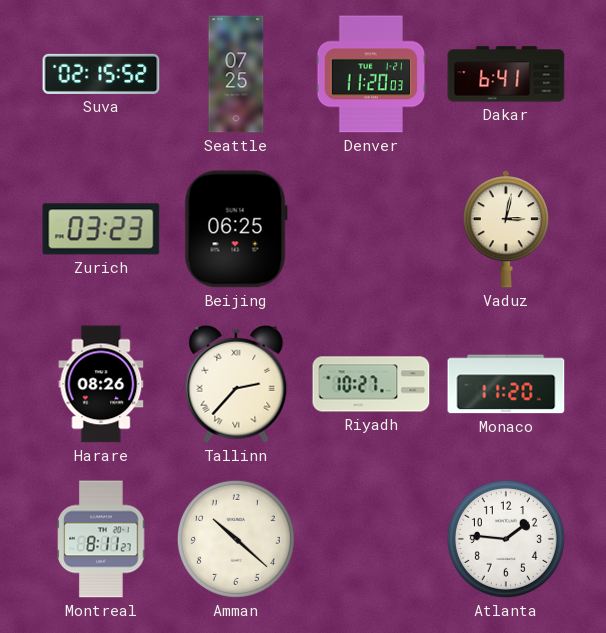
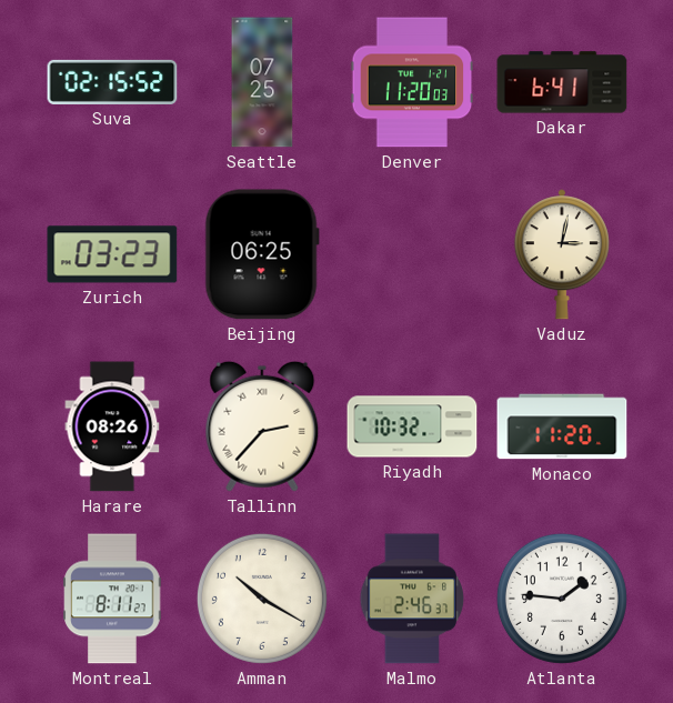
Riyadh: 10:27 -> 10:32
Amman: 10:22 -> 10:20
Malmo: none -> 2:46
